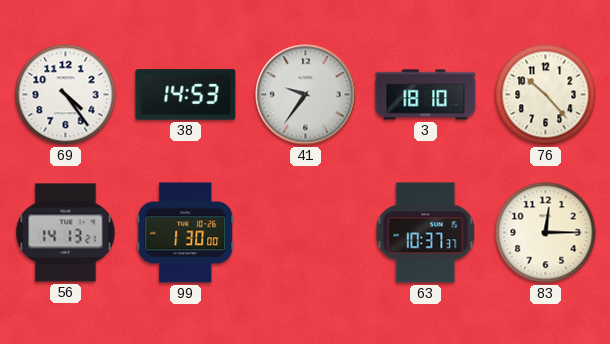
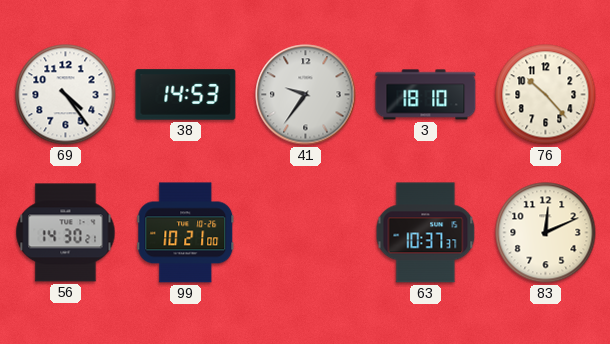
56: 14:13 -> 14:30
99: 1:30 -> 10:21
83: 12:15 -> 12:11
